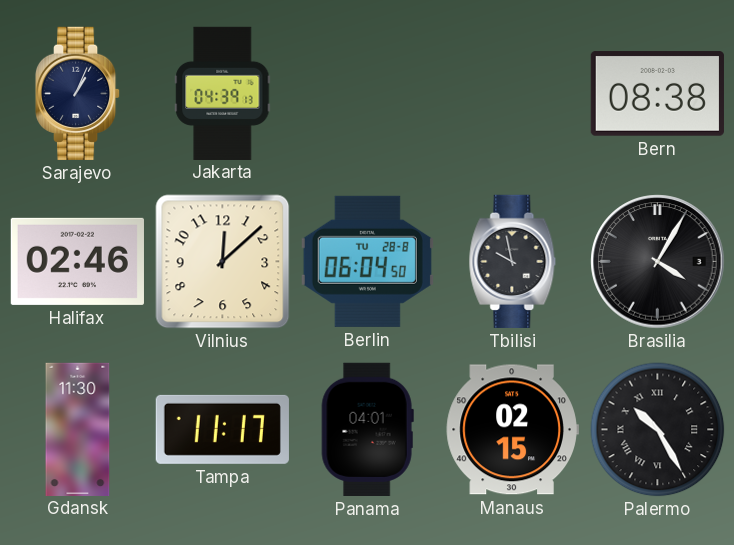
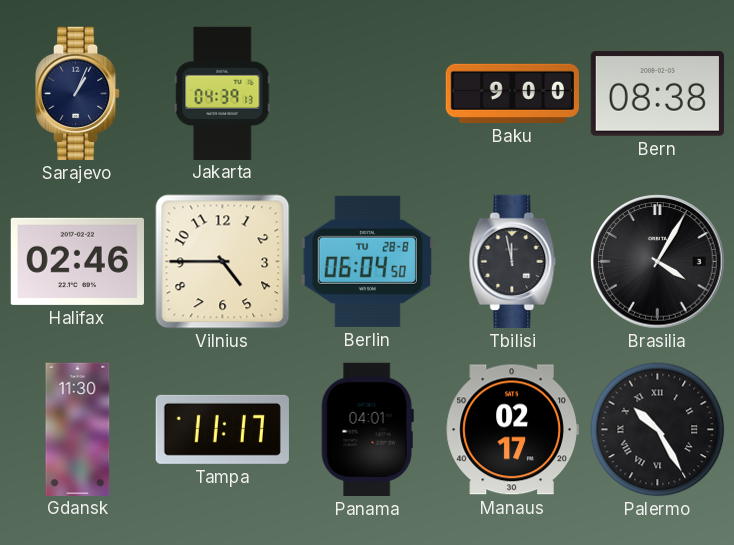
Baku: none -> 9:00
Vilnius: 12:08 -> 4:45
Tbilisi: 9:58 -> 11:58
Manaus: 02:15 -> 02:17
